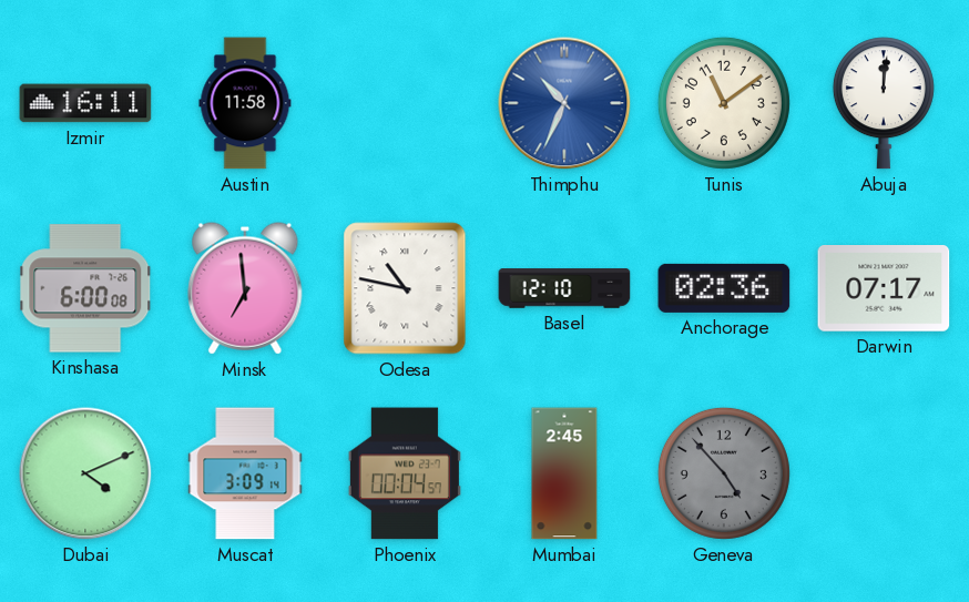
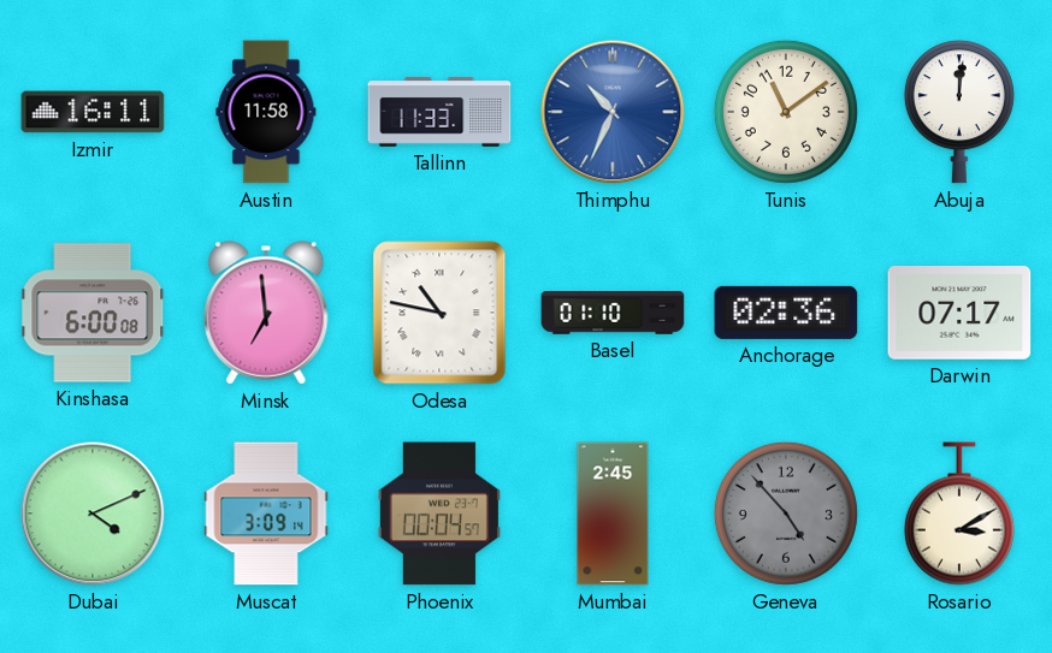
Tallinn: none -> 11:33
Basel: 12:10 -> 01:10
Rosario: none -> 3:10
